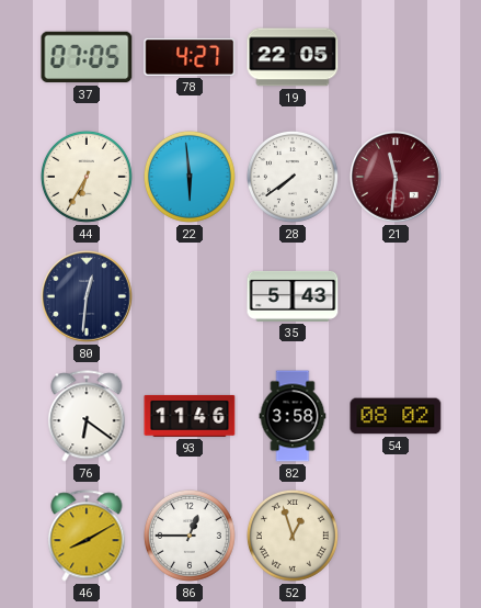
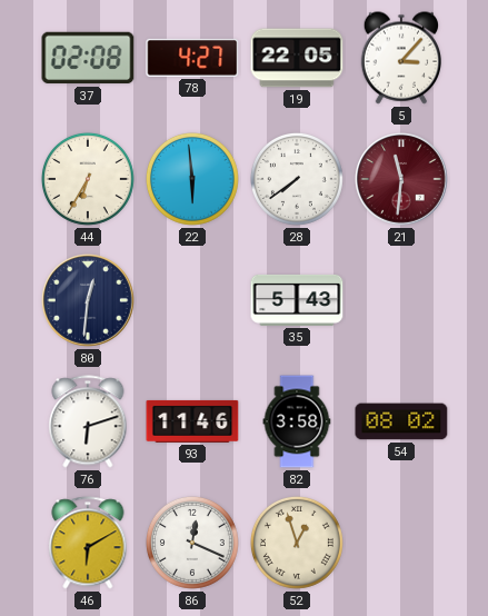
37: 07:05 -> 02:08
5: none -> 3:07
76: 6:21 -> 6:12
46: 8:10 -> 6:10
86: 12:45 -> 12:19
